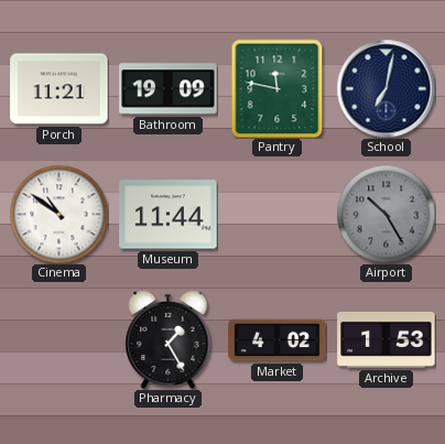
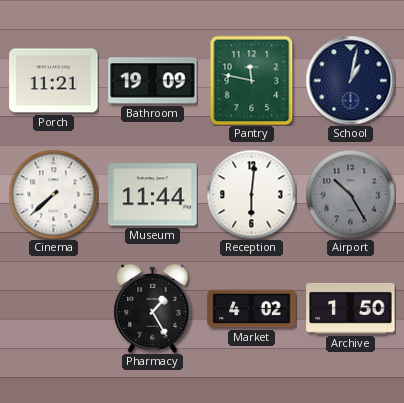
School: 7:02 -> 1:02
Cinema: 10:51 -> 7:38
Reception: none -> 6:01
Archive: 1:53 -> 1:50
